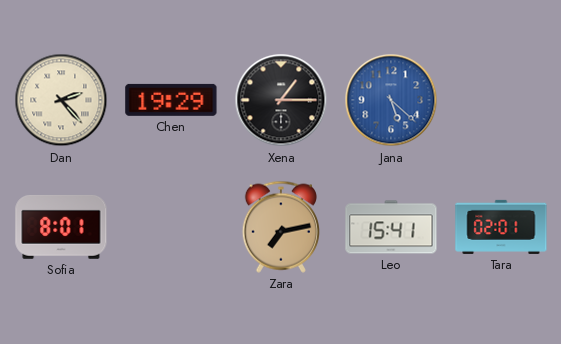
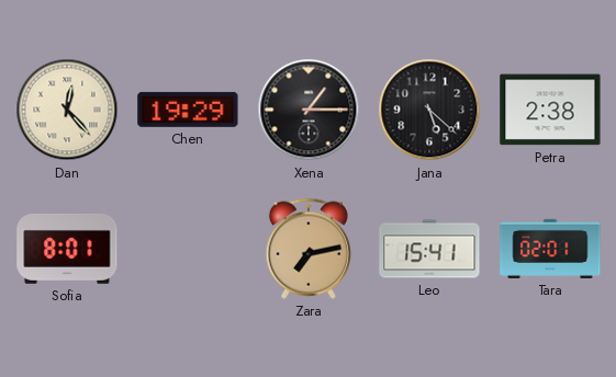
Dan: 2:23 -> 12:23
Jana dial: blue -> black
Petra: none -> 2:38
